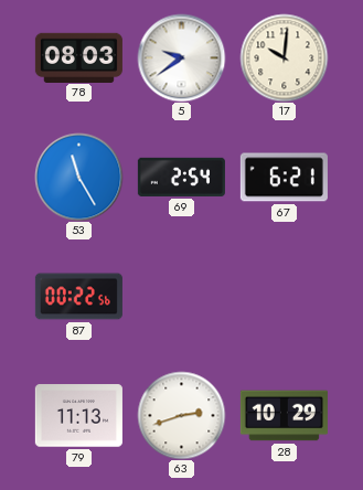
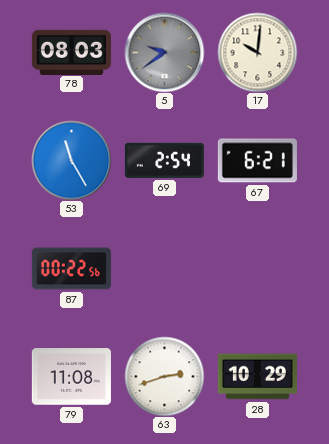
5 dial: white -> grey
79: 11:13 -> 11:08
